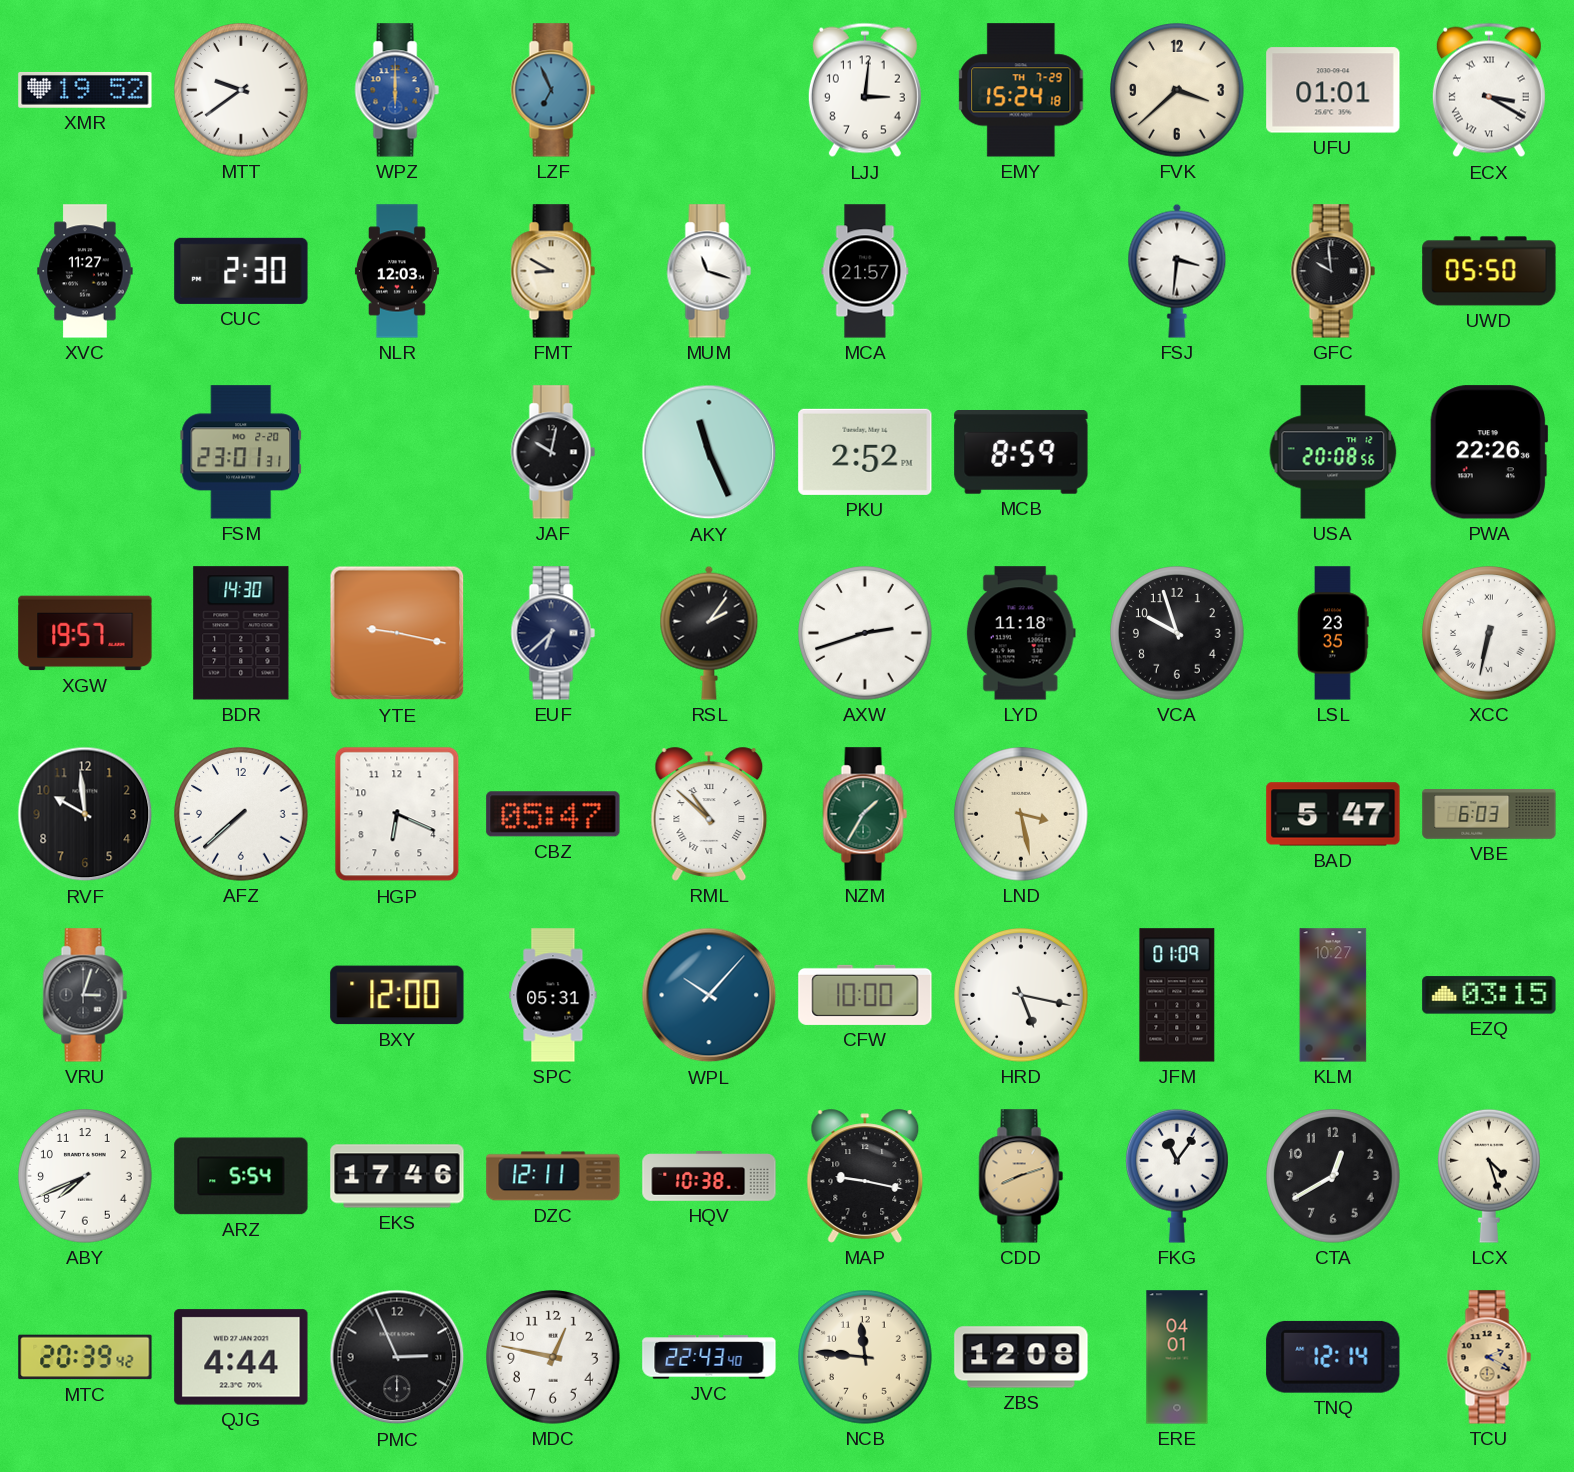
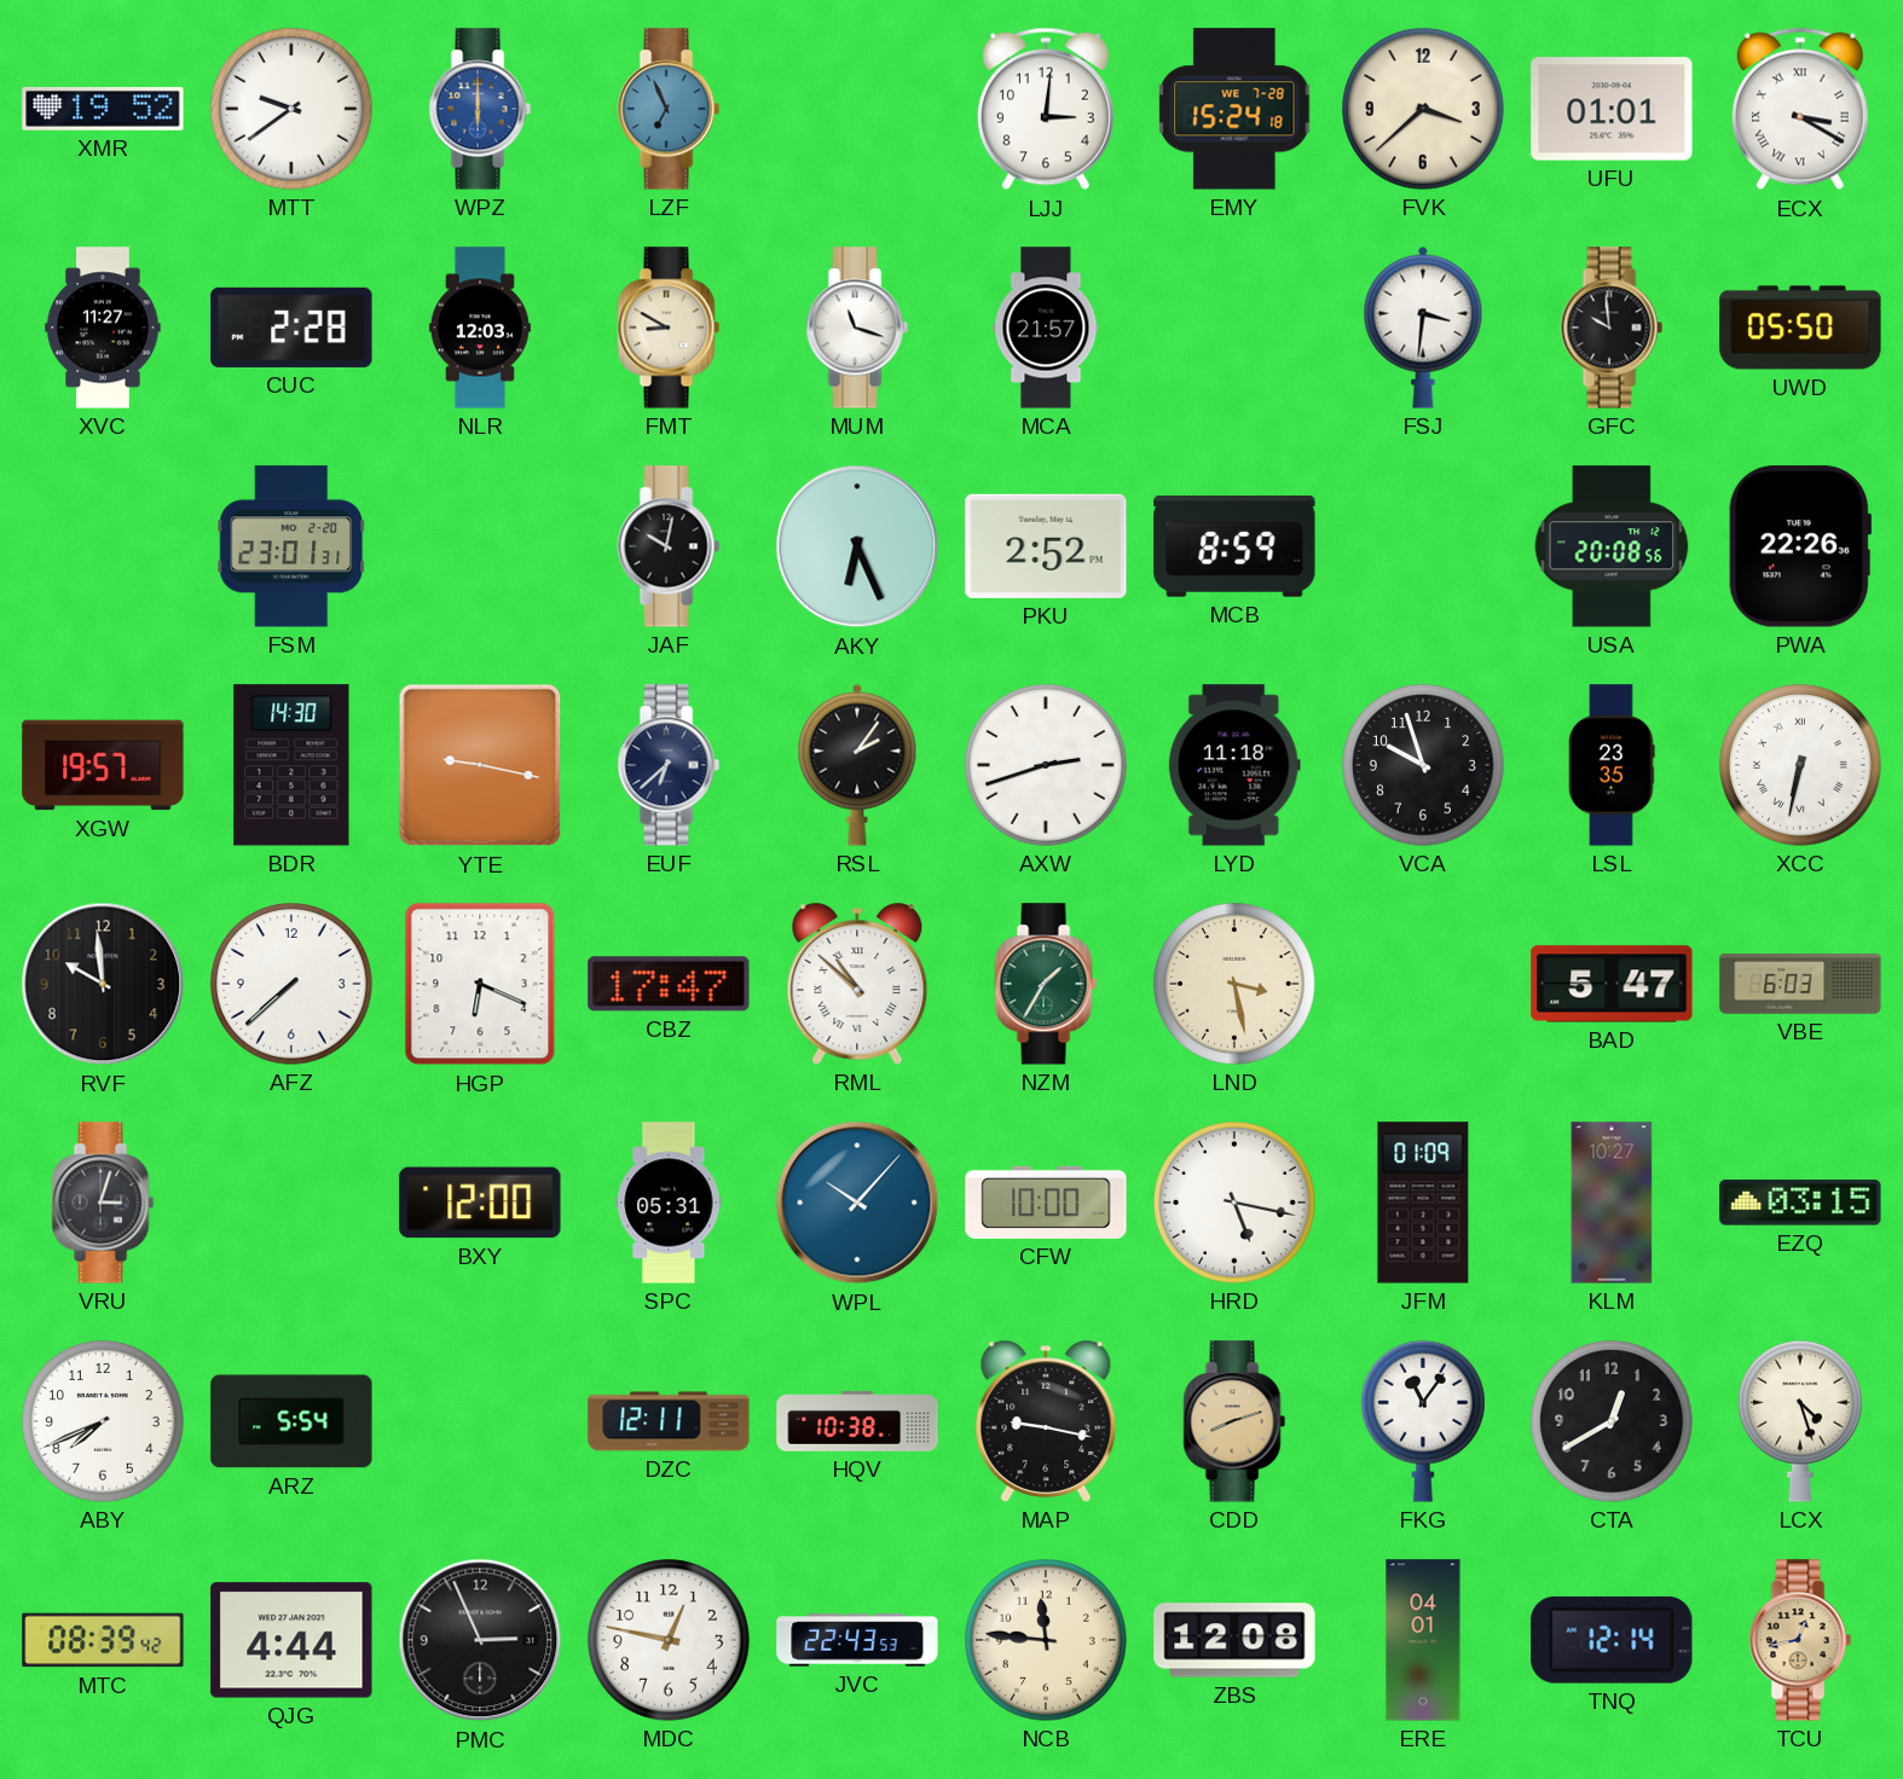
EMY date: TH 7-29 -> WE 7-28
CUC: 2:30 -> 2:28
AKY: 11:26 -> 6:26
CBZ: 05:47 -> 17:47
EKS: 17:46 -> none
MTC: 20:39 -> 08:39
JVC: 22:43:40 -> 22:43:53
TCU: 2:20 -> 12:43
